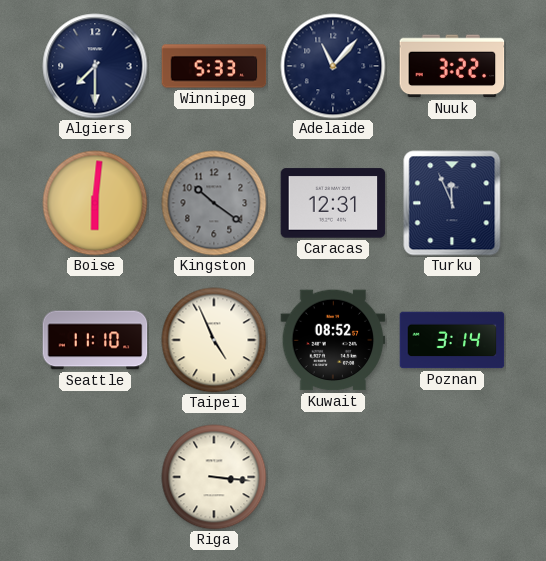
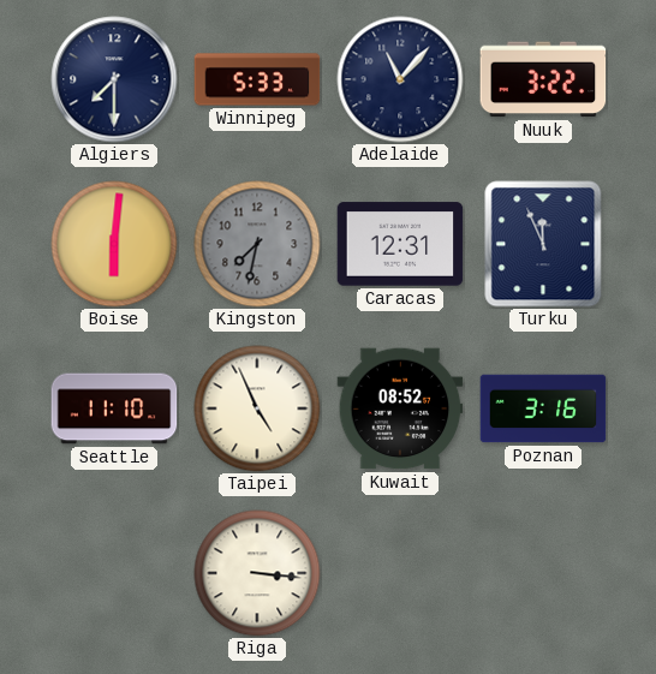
Kingston: 10:21 -> 7:32
Poznan: 3:14 -> 3:16
